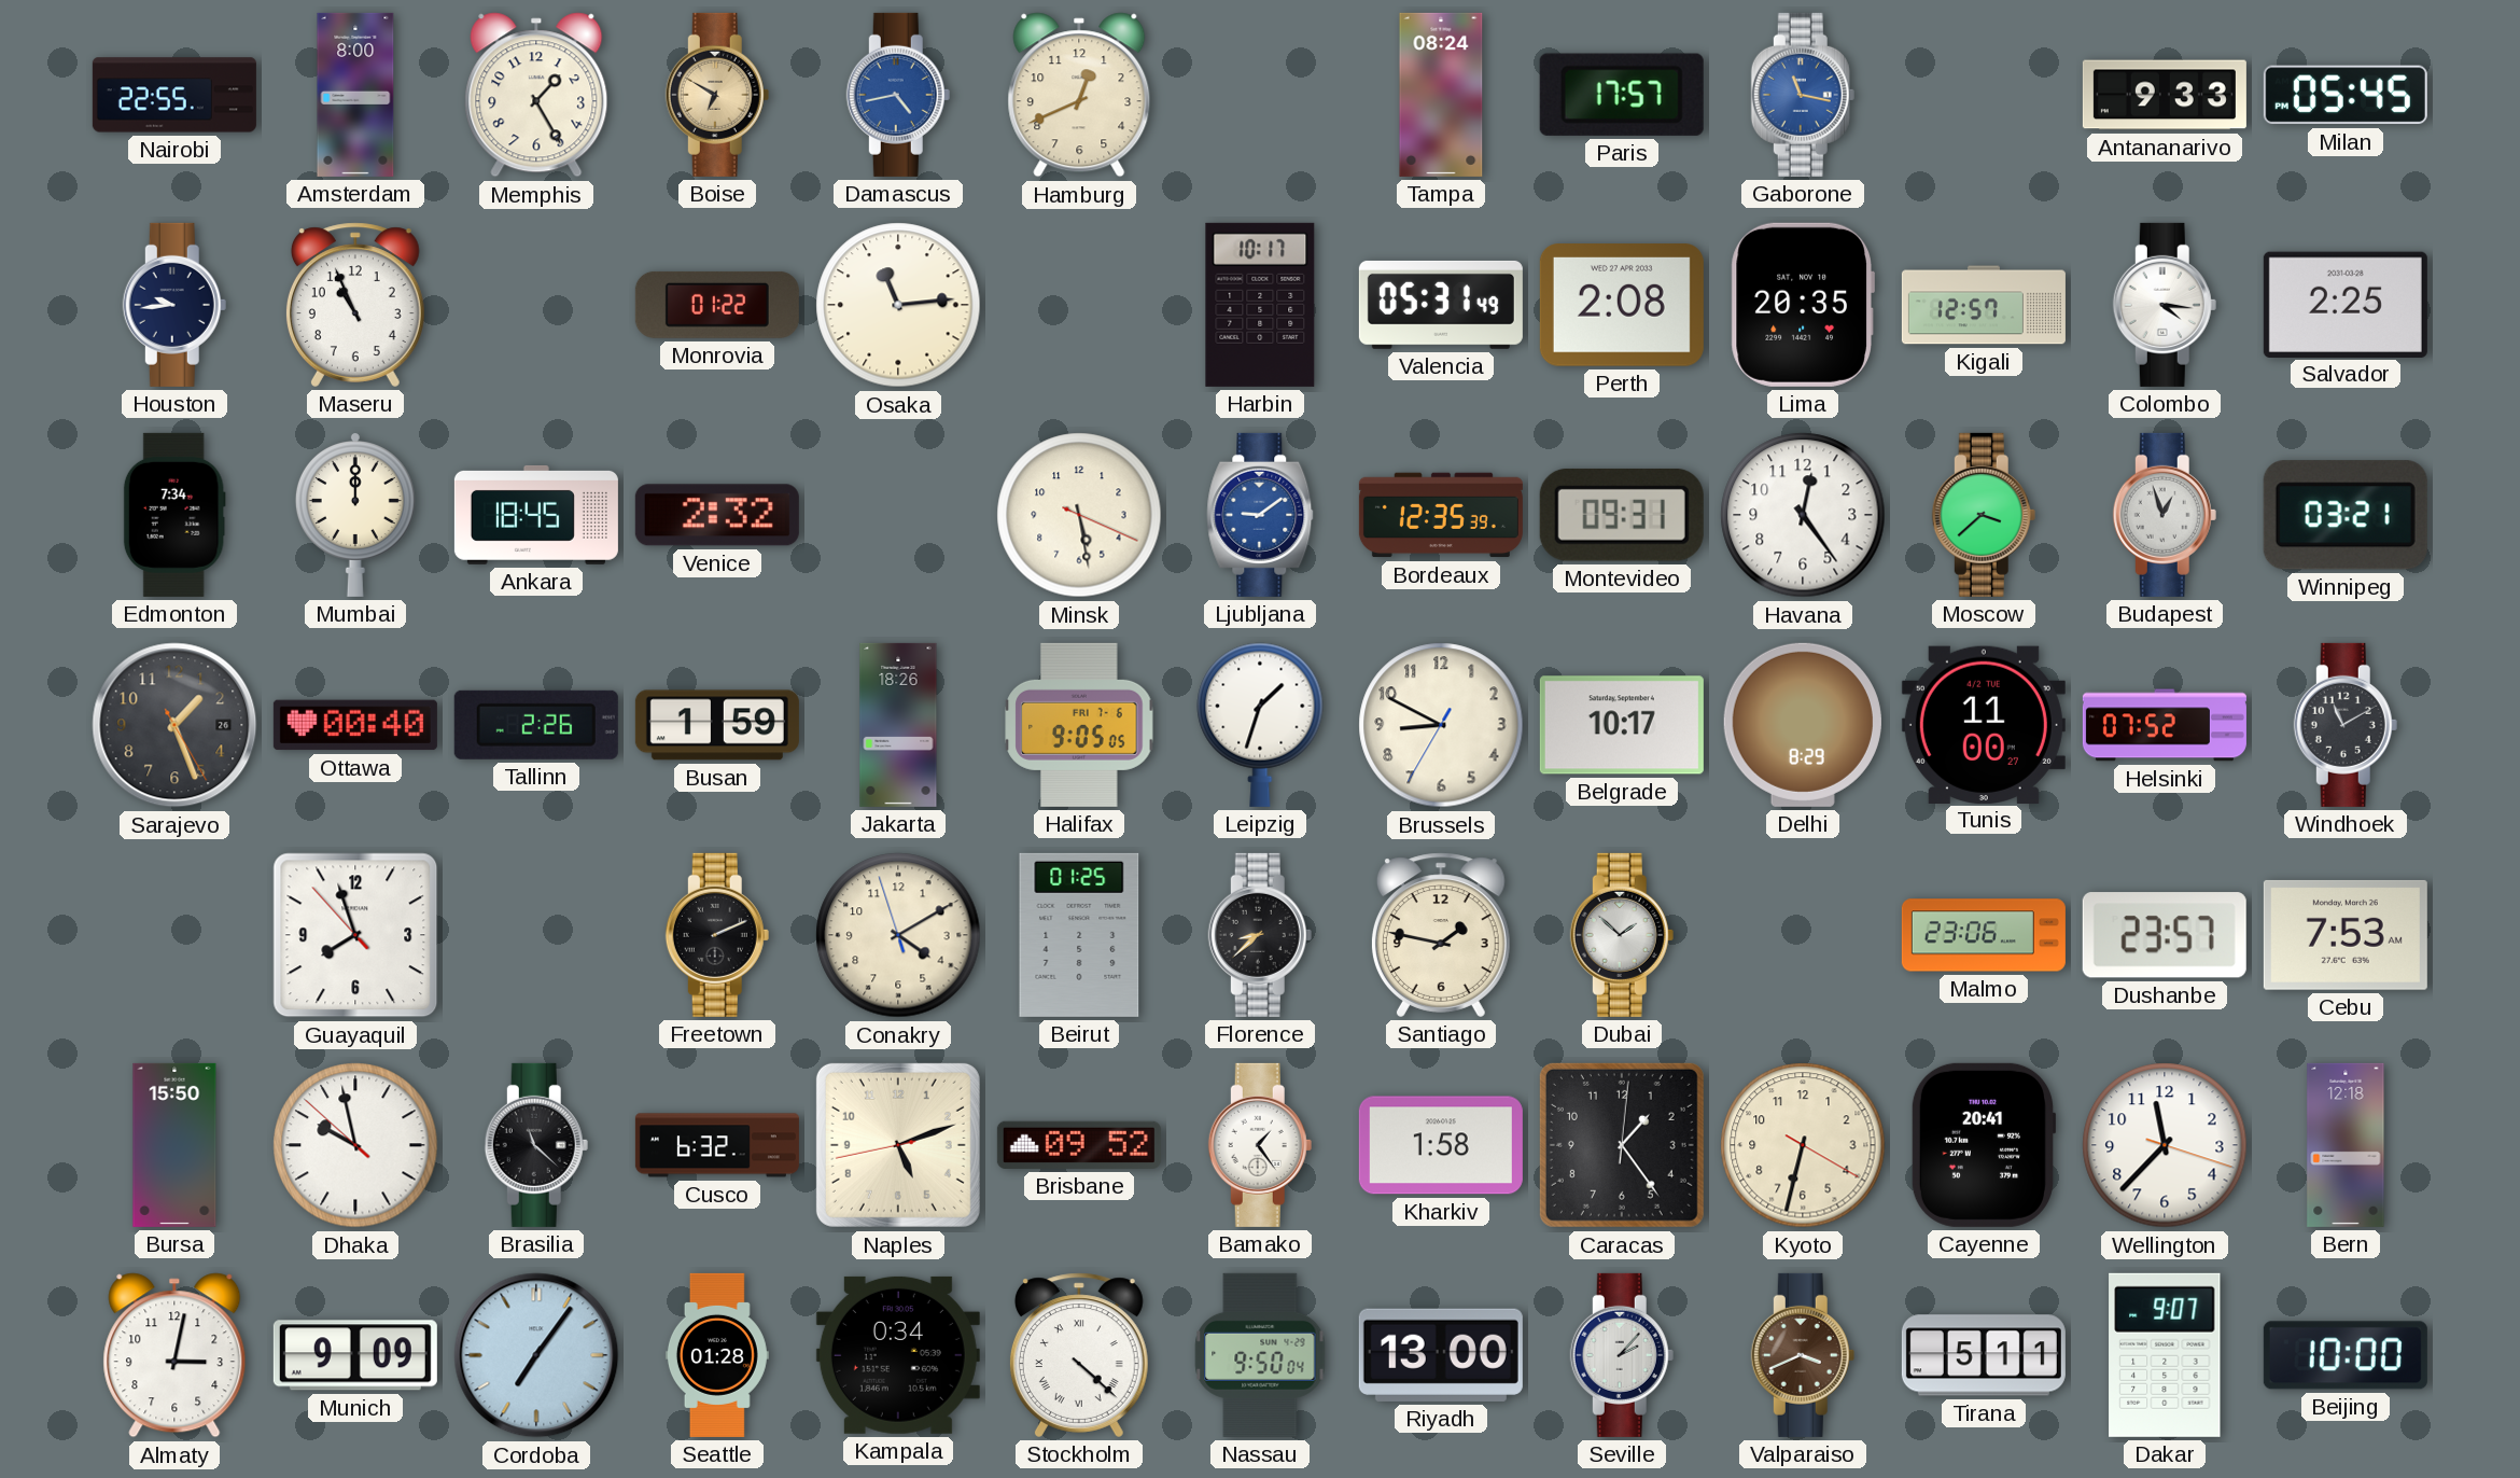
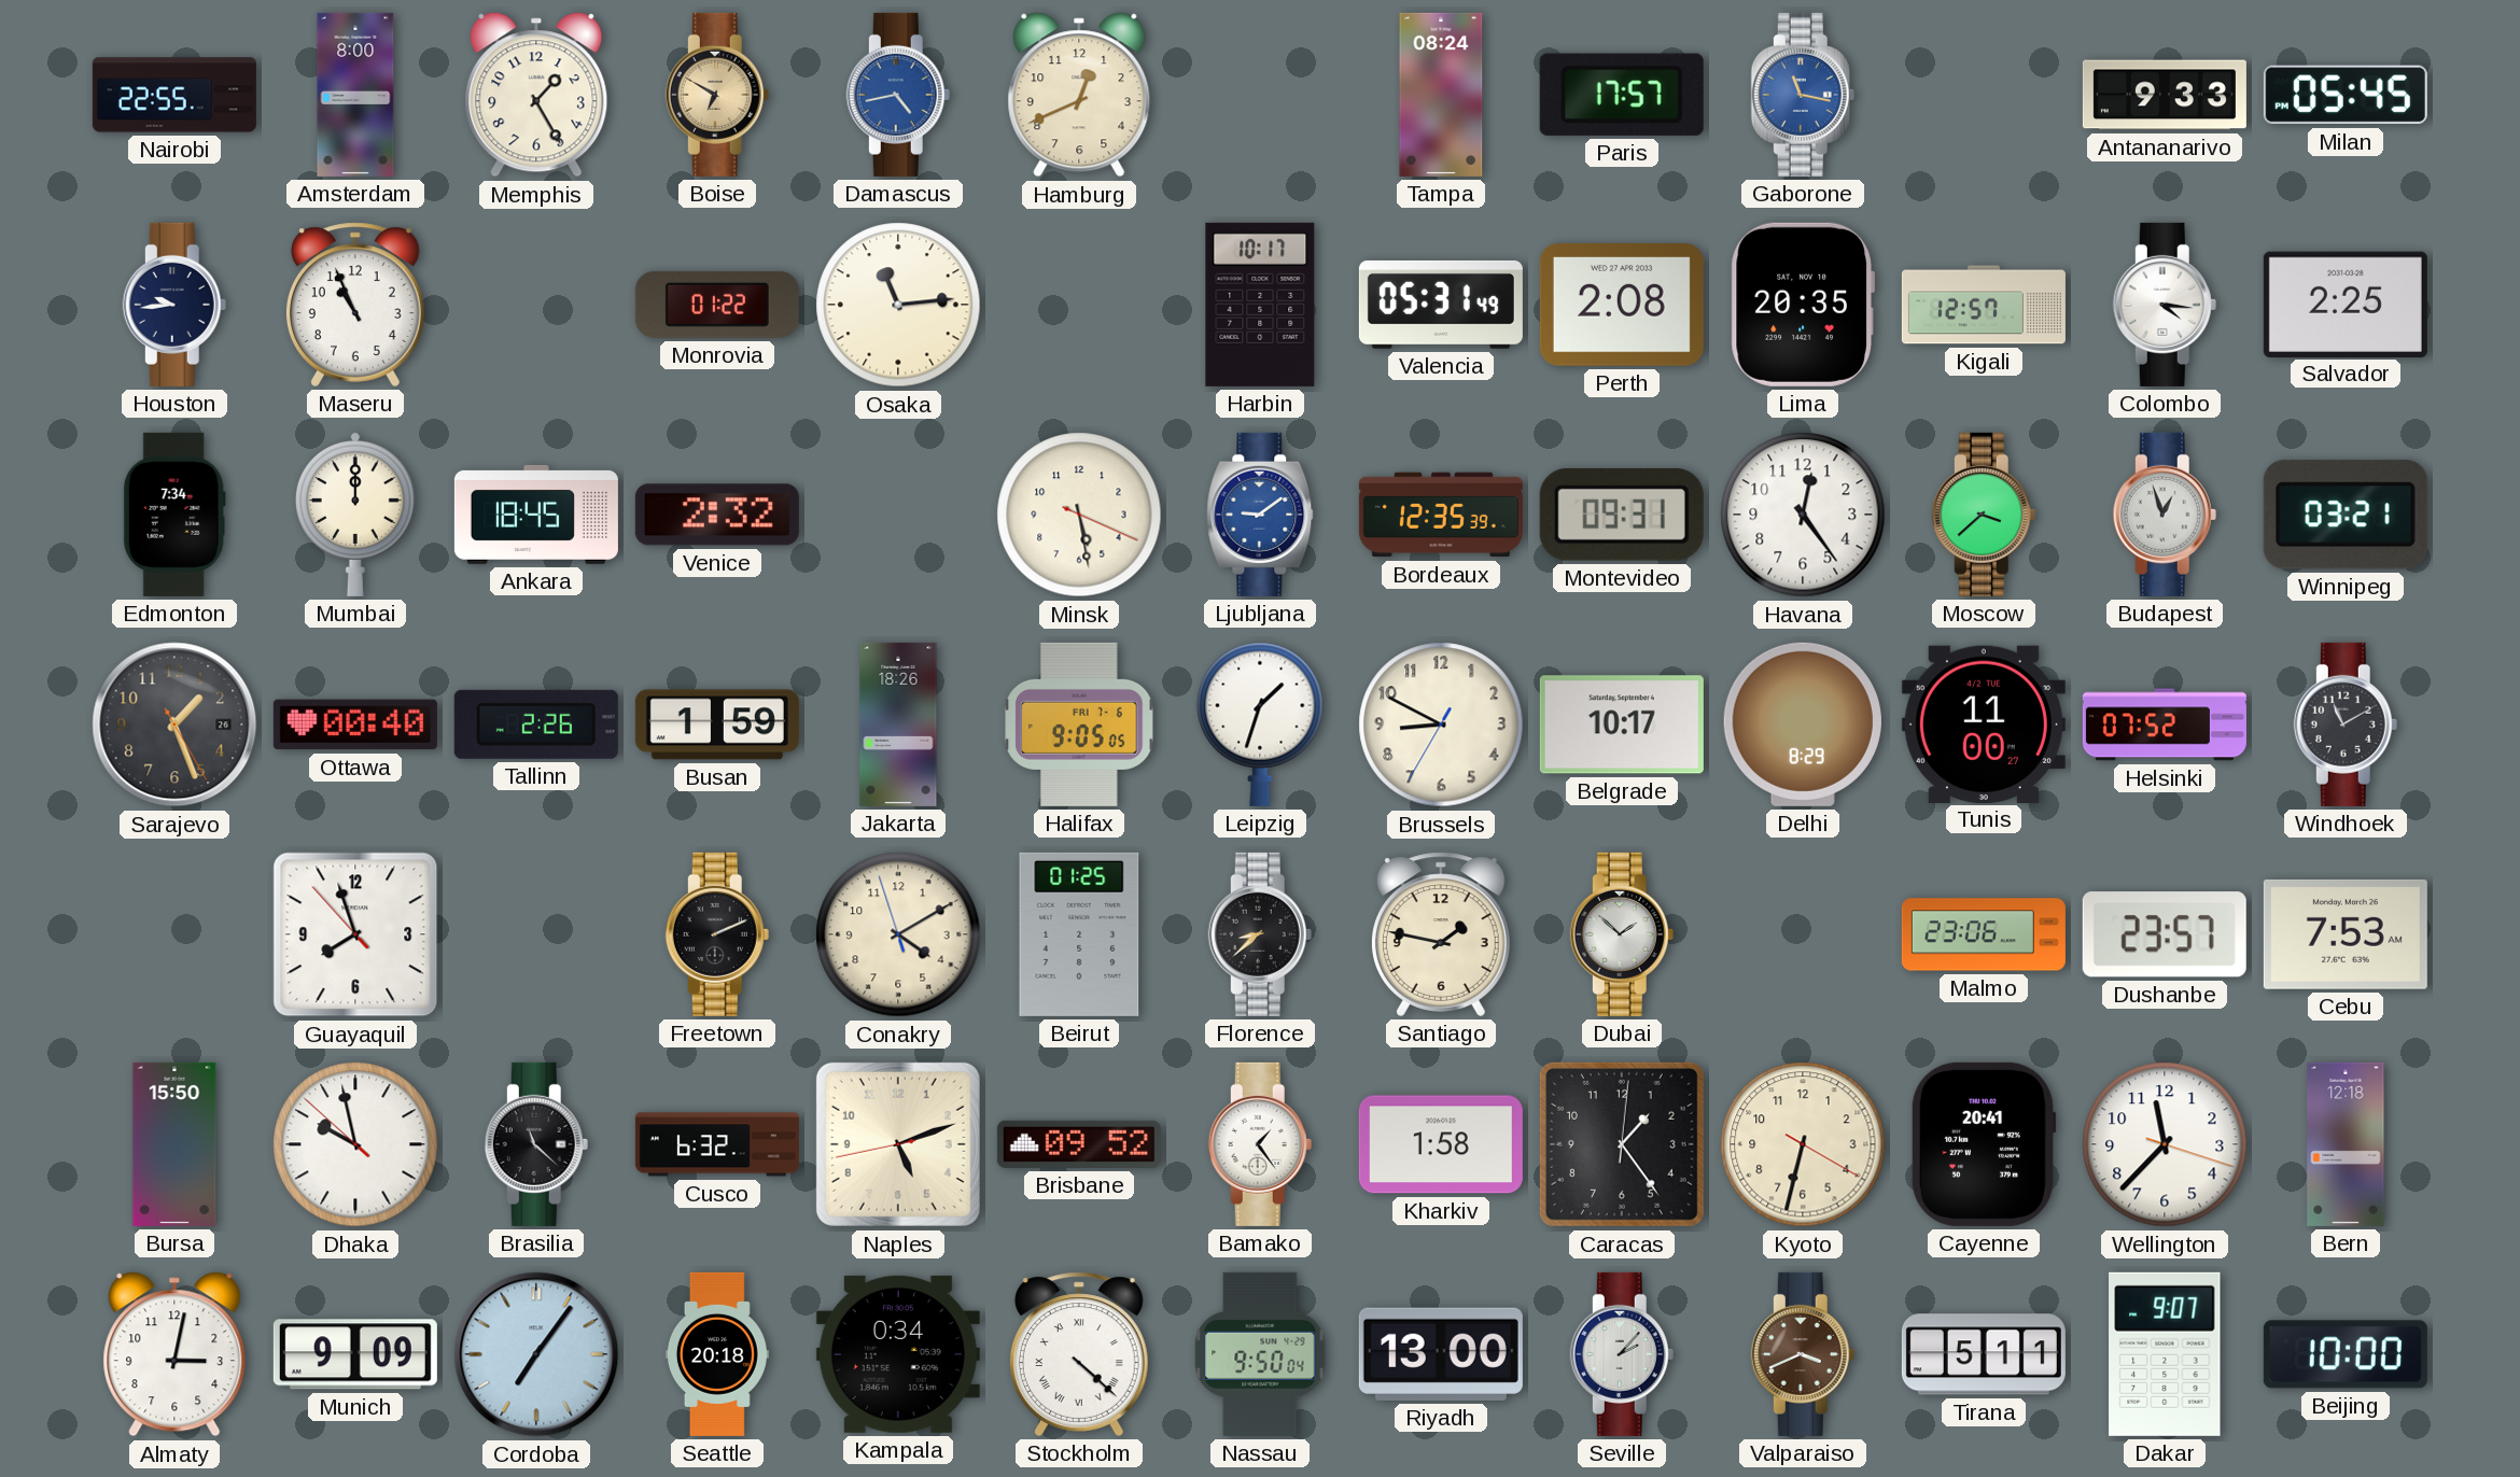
Seattle: 01:28 -> 20:18
